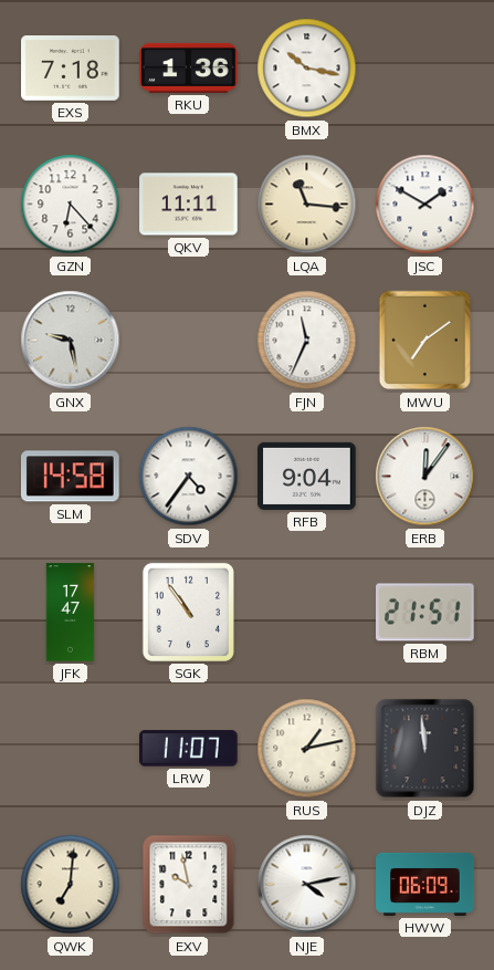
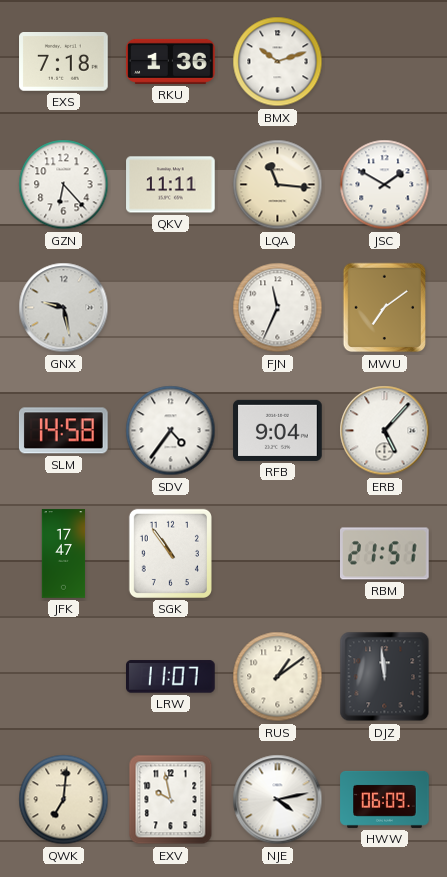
BMX: 10:17 -> 10:12
ERB: 12:06 -> 5:07
RUS: 1:13 -> 1:09
